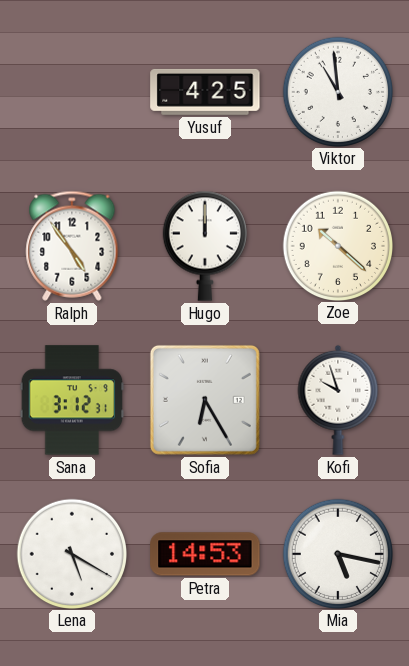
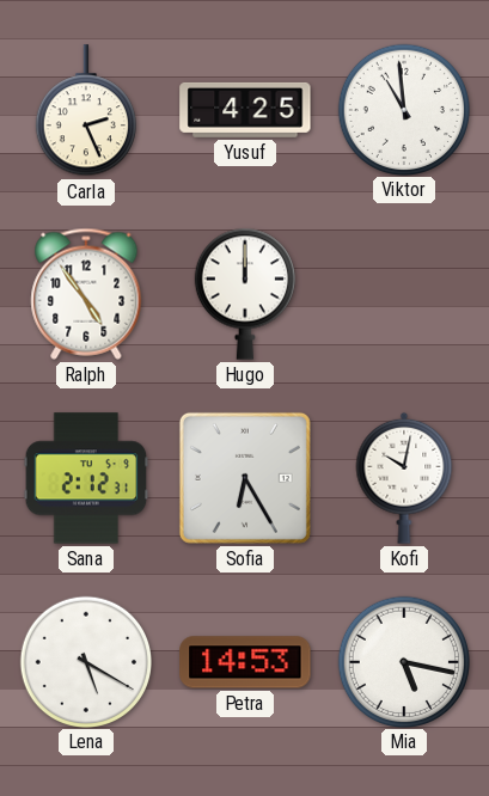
Carla: none -> 2:26
Zoe: 10:22 -> none
Sana: 3:12 -> 2:12
Kofi: 9:57 -> 10:02
